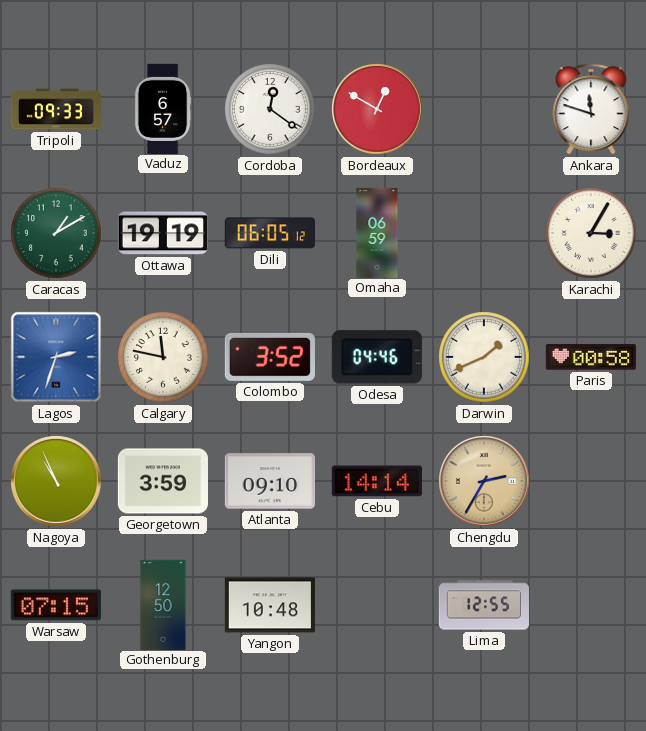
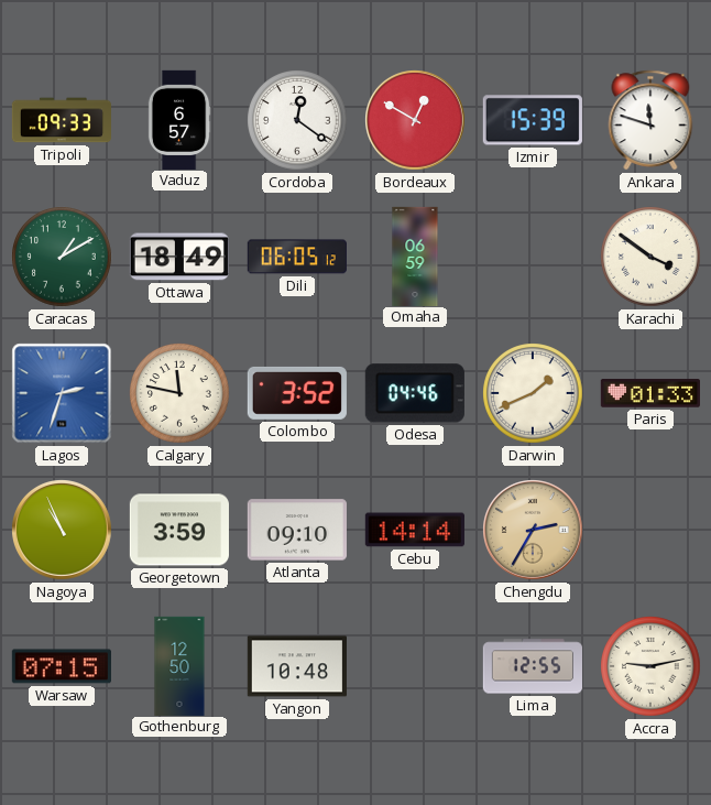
Izmir: none -> 15:39
Ottawa: 19:19 -> 18:49
Karachi: 3:05 -> 3:51
Paris: 00:58 -> 01:33
Accra: none -> 9:13
